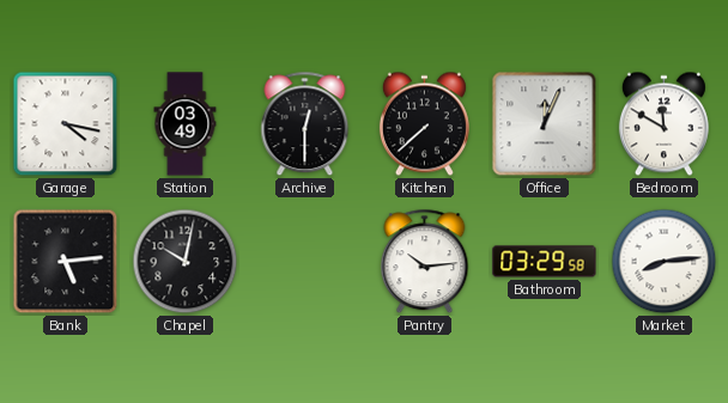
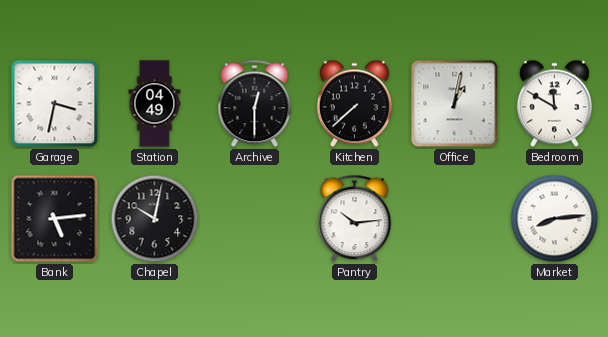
Garage: 4:17 -> 3:32
Station: 03:49 -> 04:49
Office: 12:04 -> 1:02
Bathroom: 03:29 -> none
